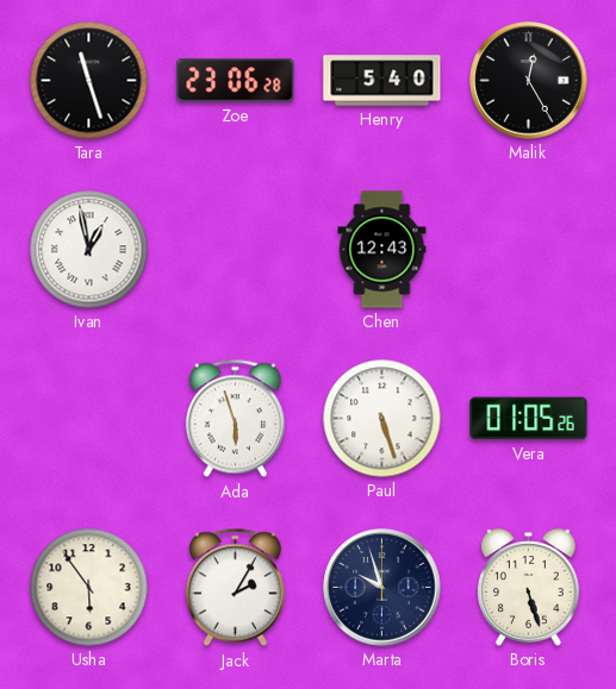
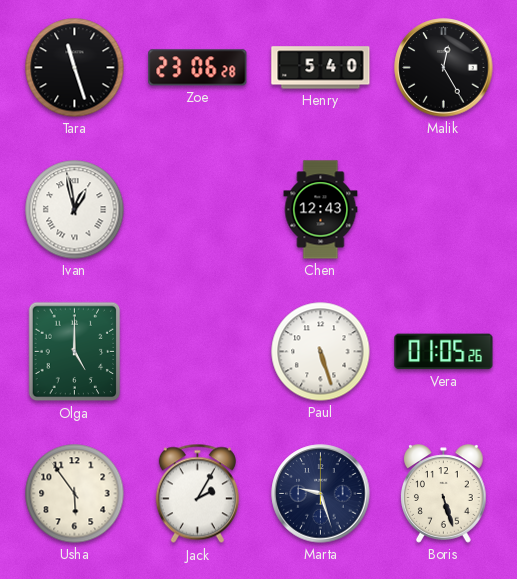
Olga: none -> 5:00
Ada: 5:57 -> none
Marta: 9:57 -> 9:27
